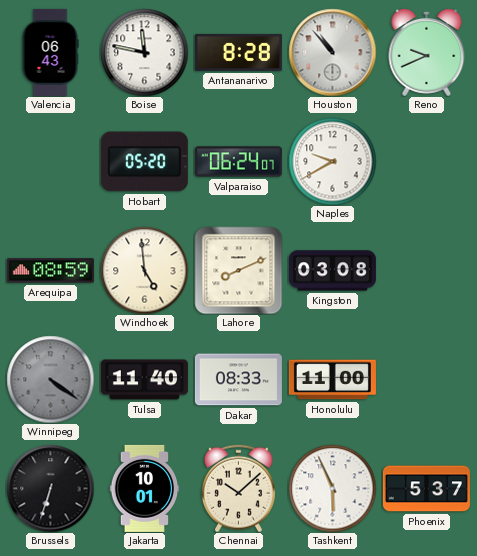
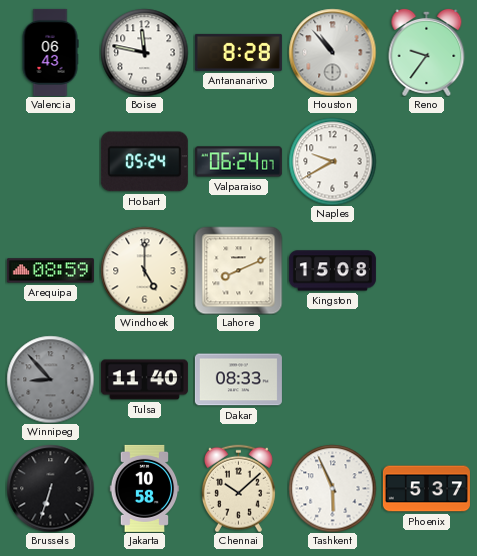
Reno: 9:41 -> 9:36
Hobart: 05:20 -> 05:24
Windhoek: 4:59 -> 5:00
Kingston: 03:08 -> 15:08
Winnipeg: 4:21 -> 8:53
Honolulu: 11:00 -> none
Jakarta: 10:01 -> 10:58
